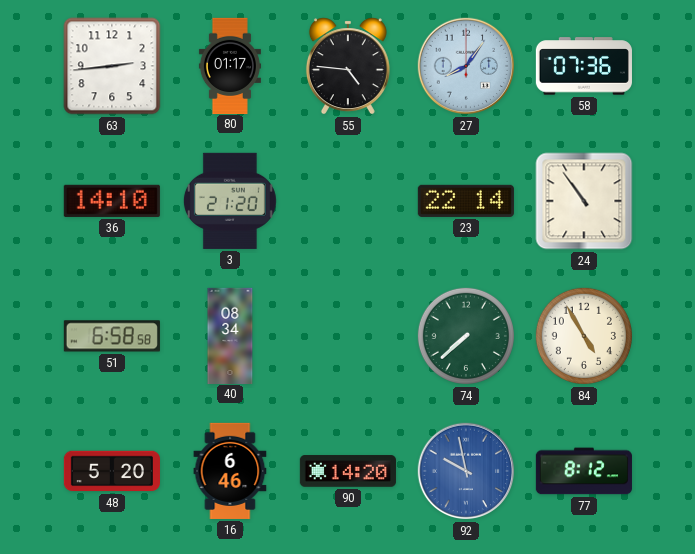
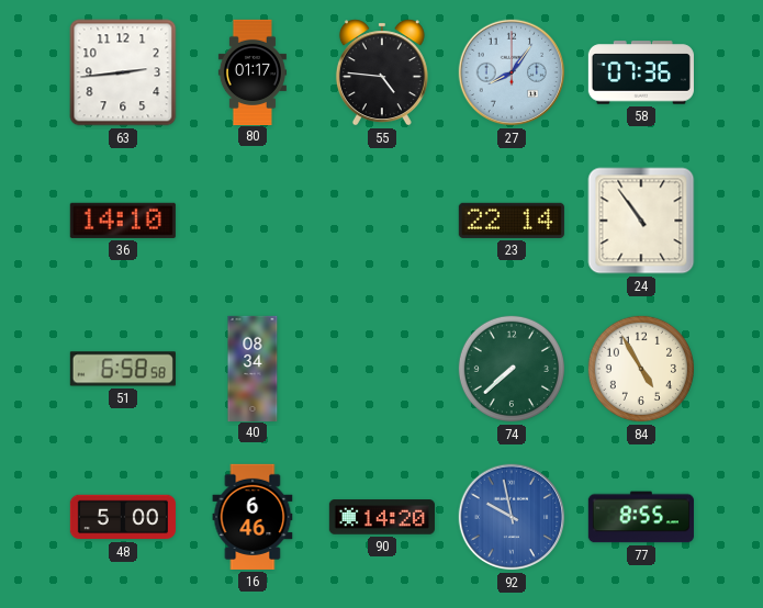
3: 21:20 -> none
48: 5:20 -> 5:00
77: 8:12 -> 8:55
